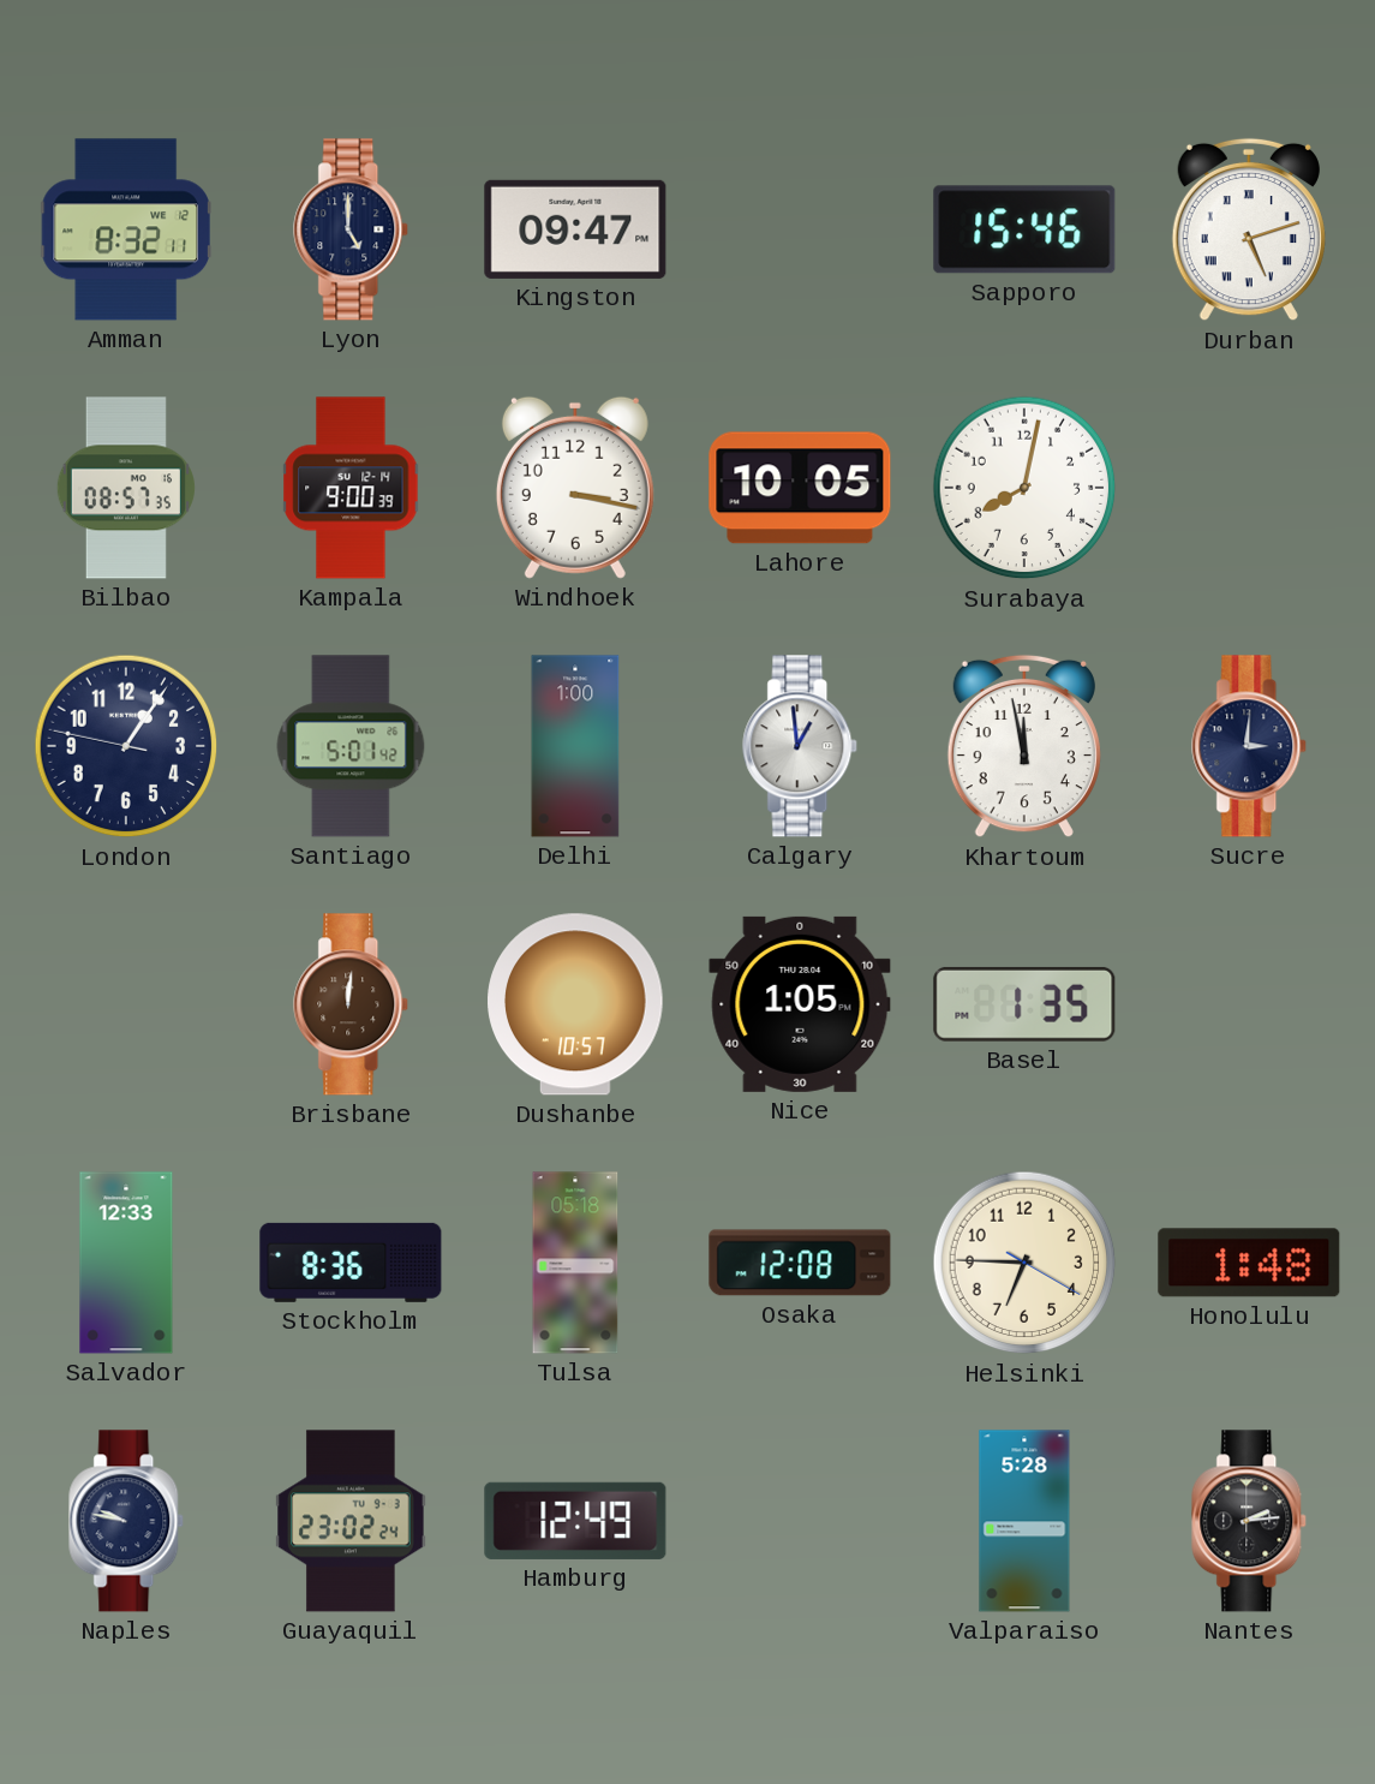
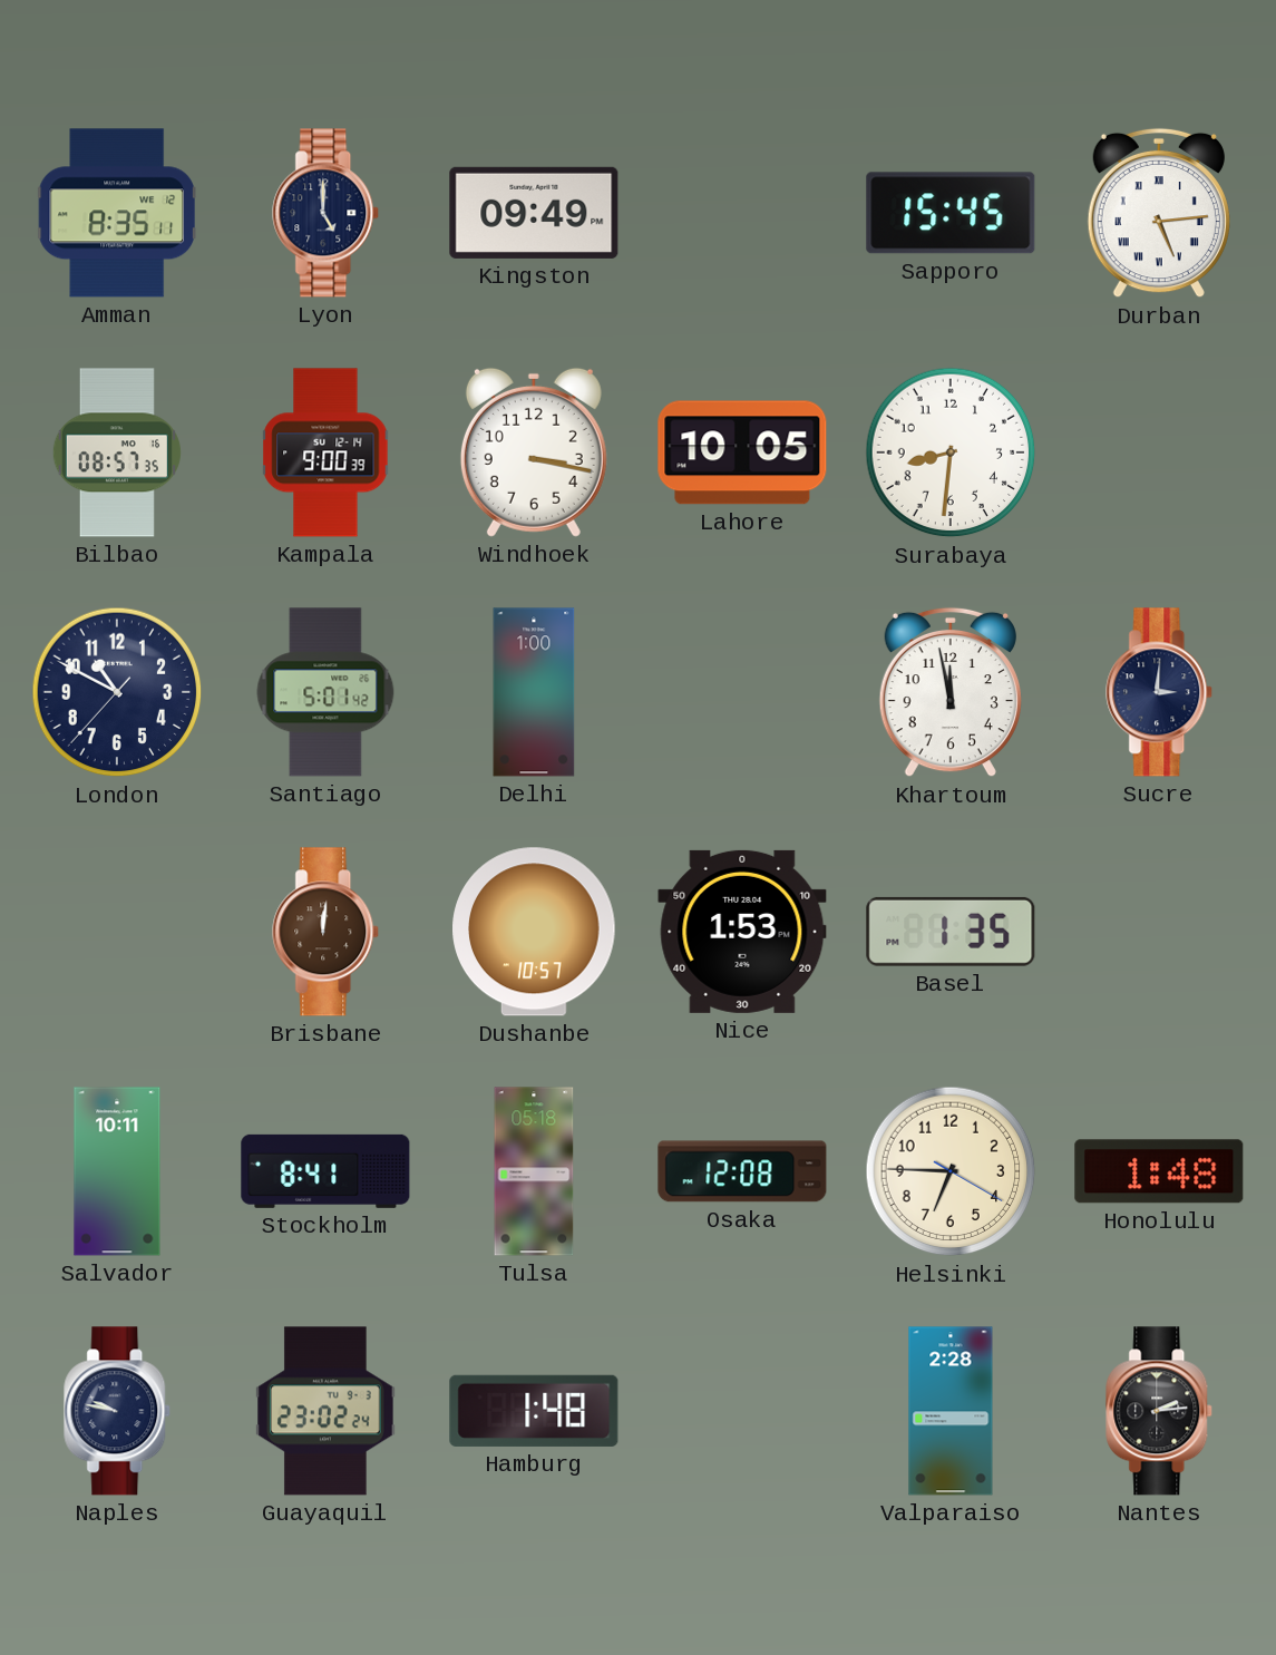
Amman: 8:32 -> 8:35
Kingston: 09:47 -> 09:49
Sapporo: 15:46 -> 15:45
Durban: 5:12 -> 5:14
Surabaya: 8:02 -> 8:31
London: 1:05 -> 10:49
Calgary: 12:59 -> none
Nice: 1:05 -> 1:53
Salvador: 12:33 -> 10:11
Stockholm: 8:36 -> 8:41
Hamburg: 12:49 -> 1:48
Valparaiso: 5:28 -> 2:28
